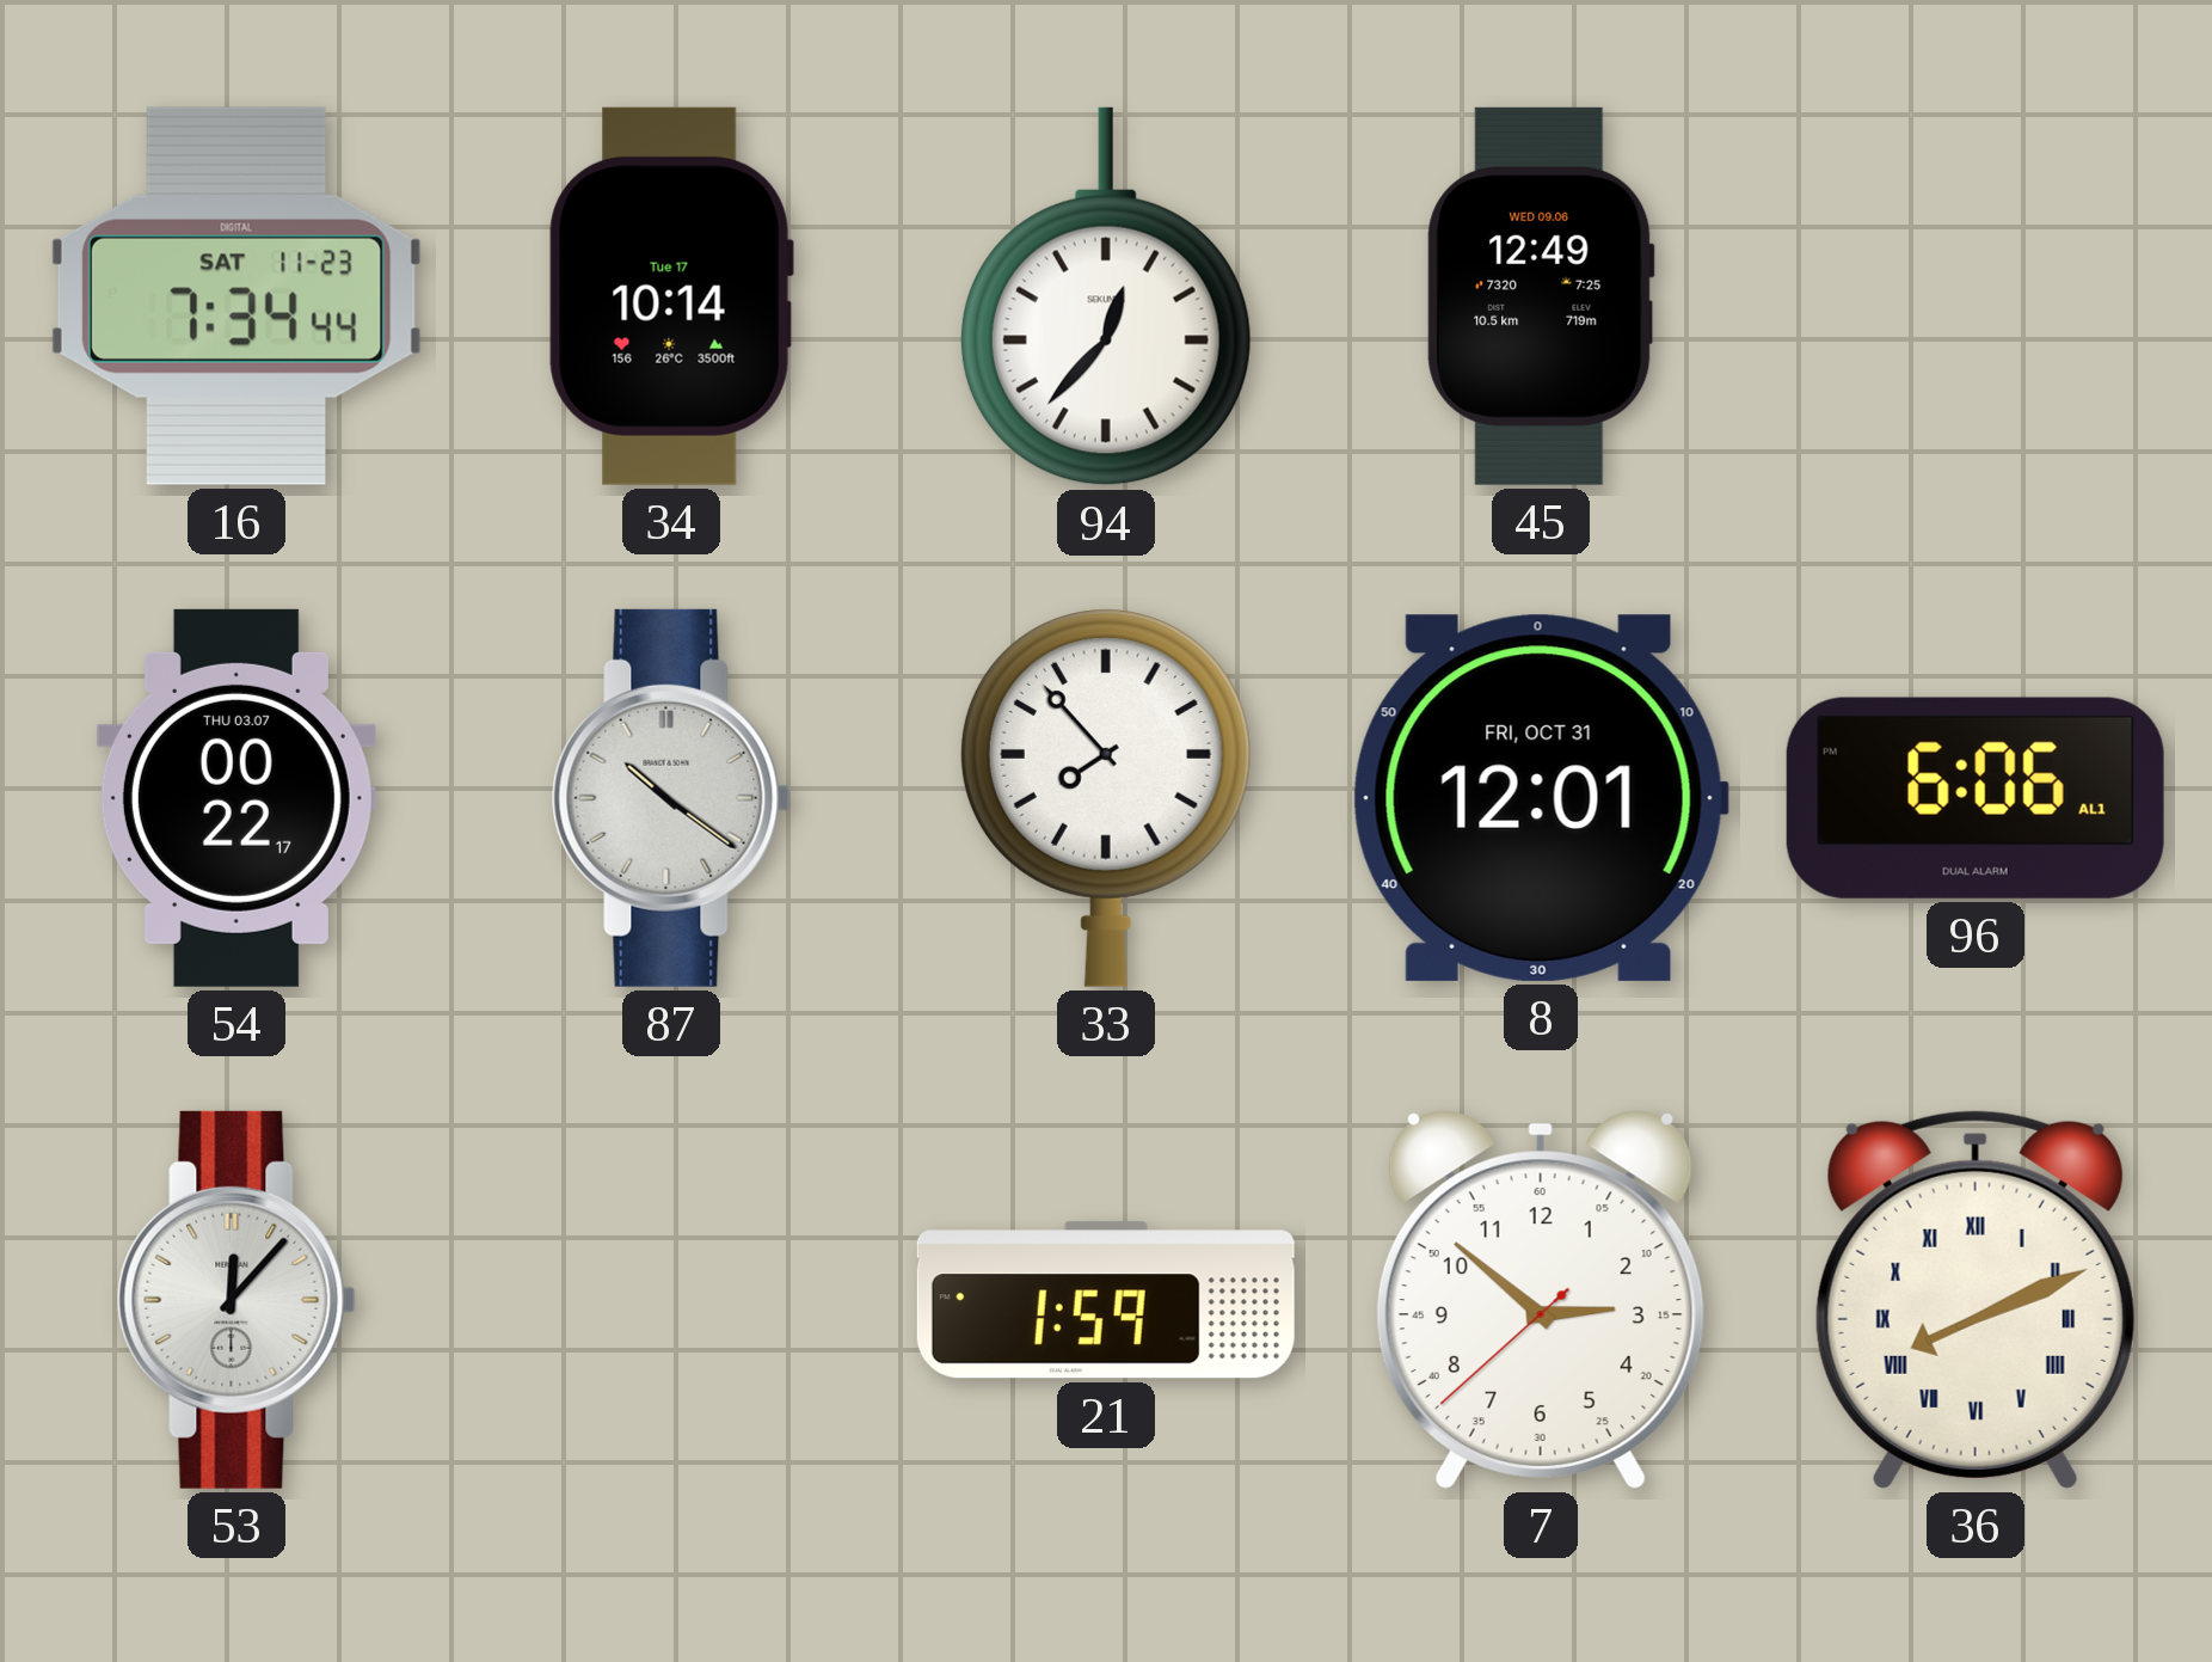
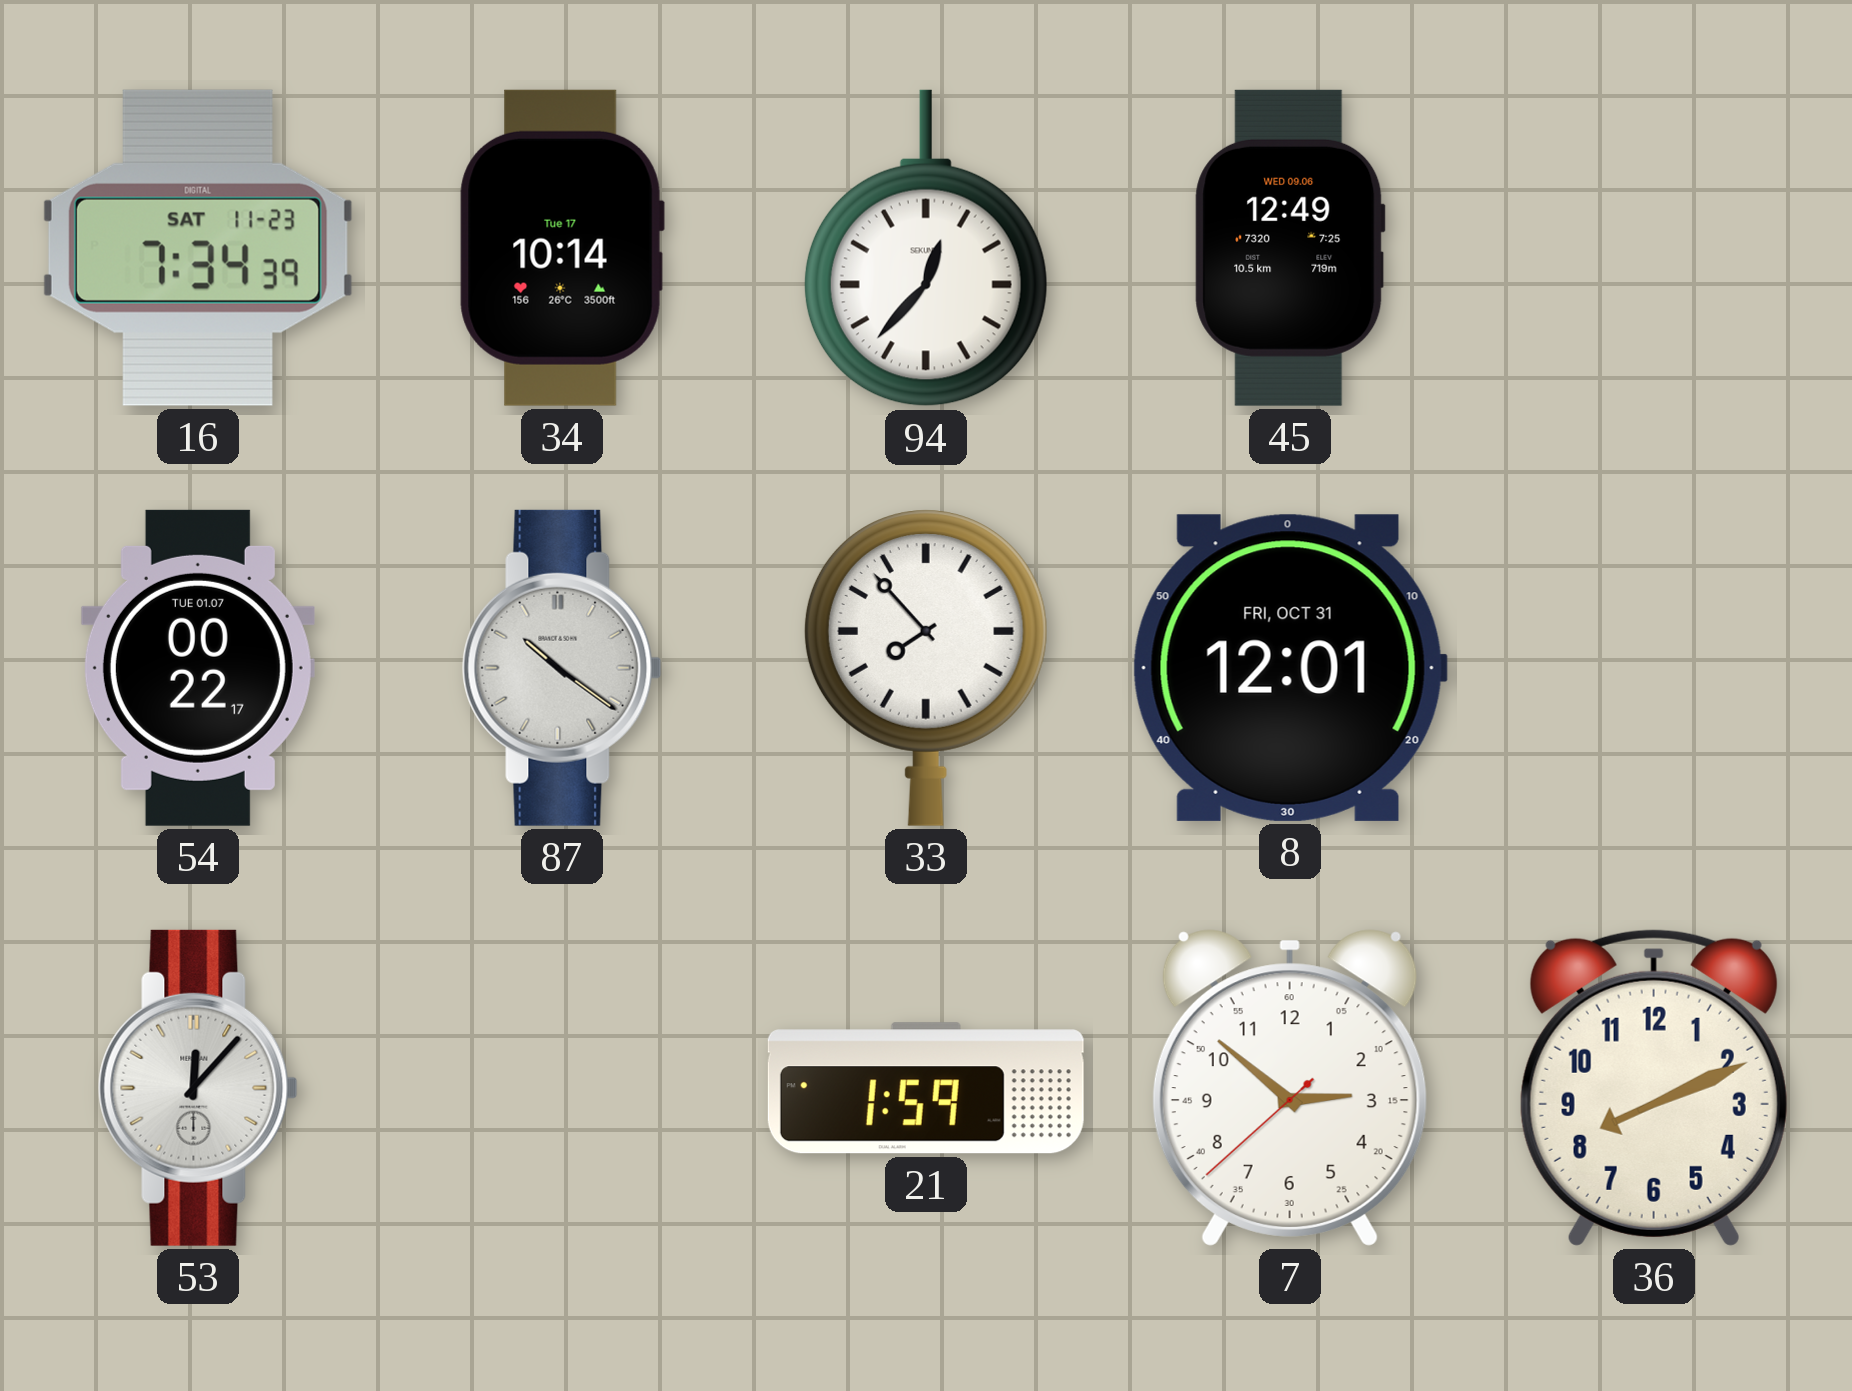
16: 7:34:44 -> 7:34:39
54 date: THU 03.07 -> TUE 01.07
96: 6:06 -> none
36 numerals: Roman -> Arabic
